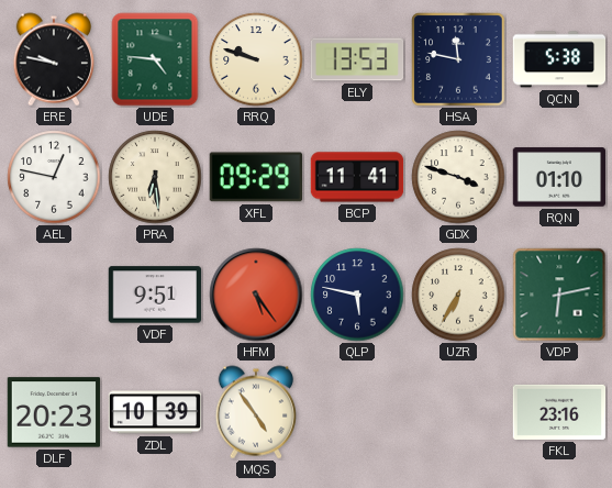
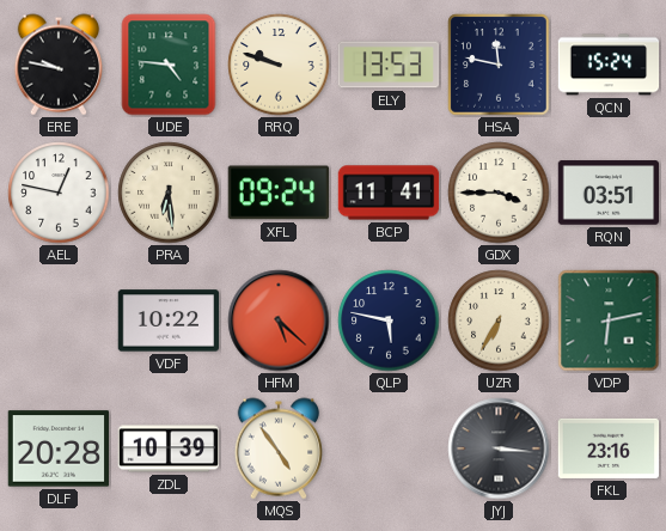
QCN: 5:38 -> 15:24
XFL: 09:29 -> 09:24
GDX: 3:48 -> 3:45
RQN: 01:10 -> 03:51
VDF: 9:51 -> 10:22
HFM: 5:24 -> 5:22
DLF: 20:23 -> 20:28
JYJ: none -> 3:16
